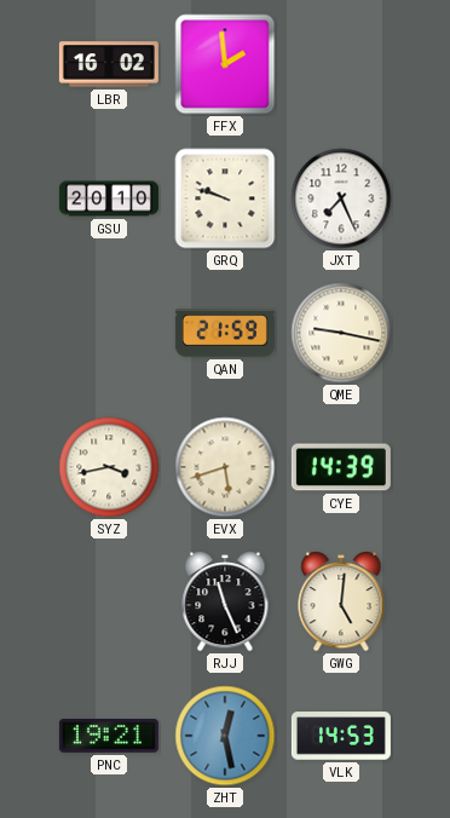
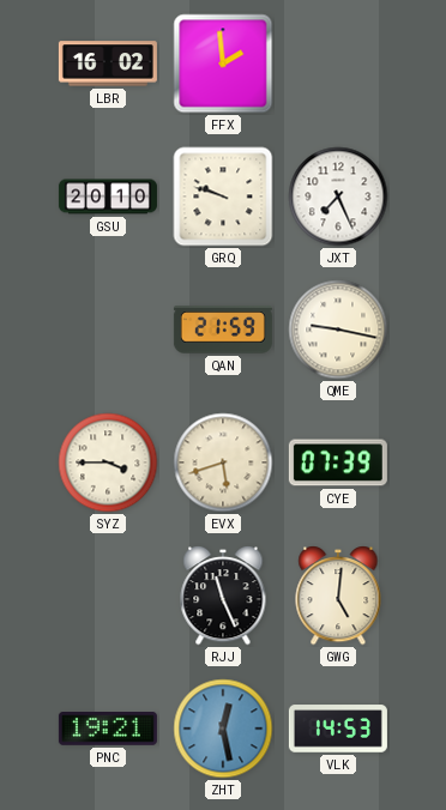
SYZ: 3:43 -> 3:45
CYE: 14:39 -> 07:39
